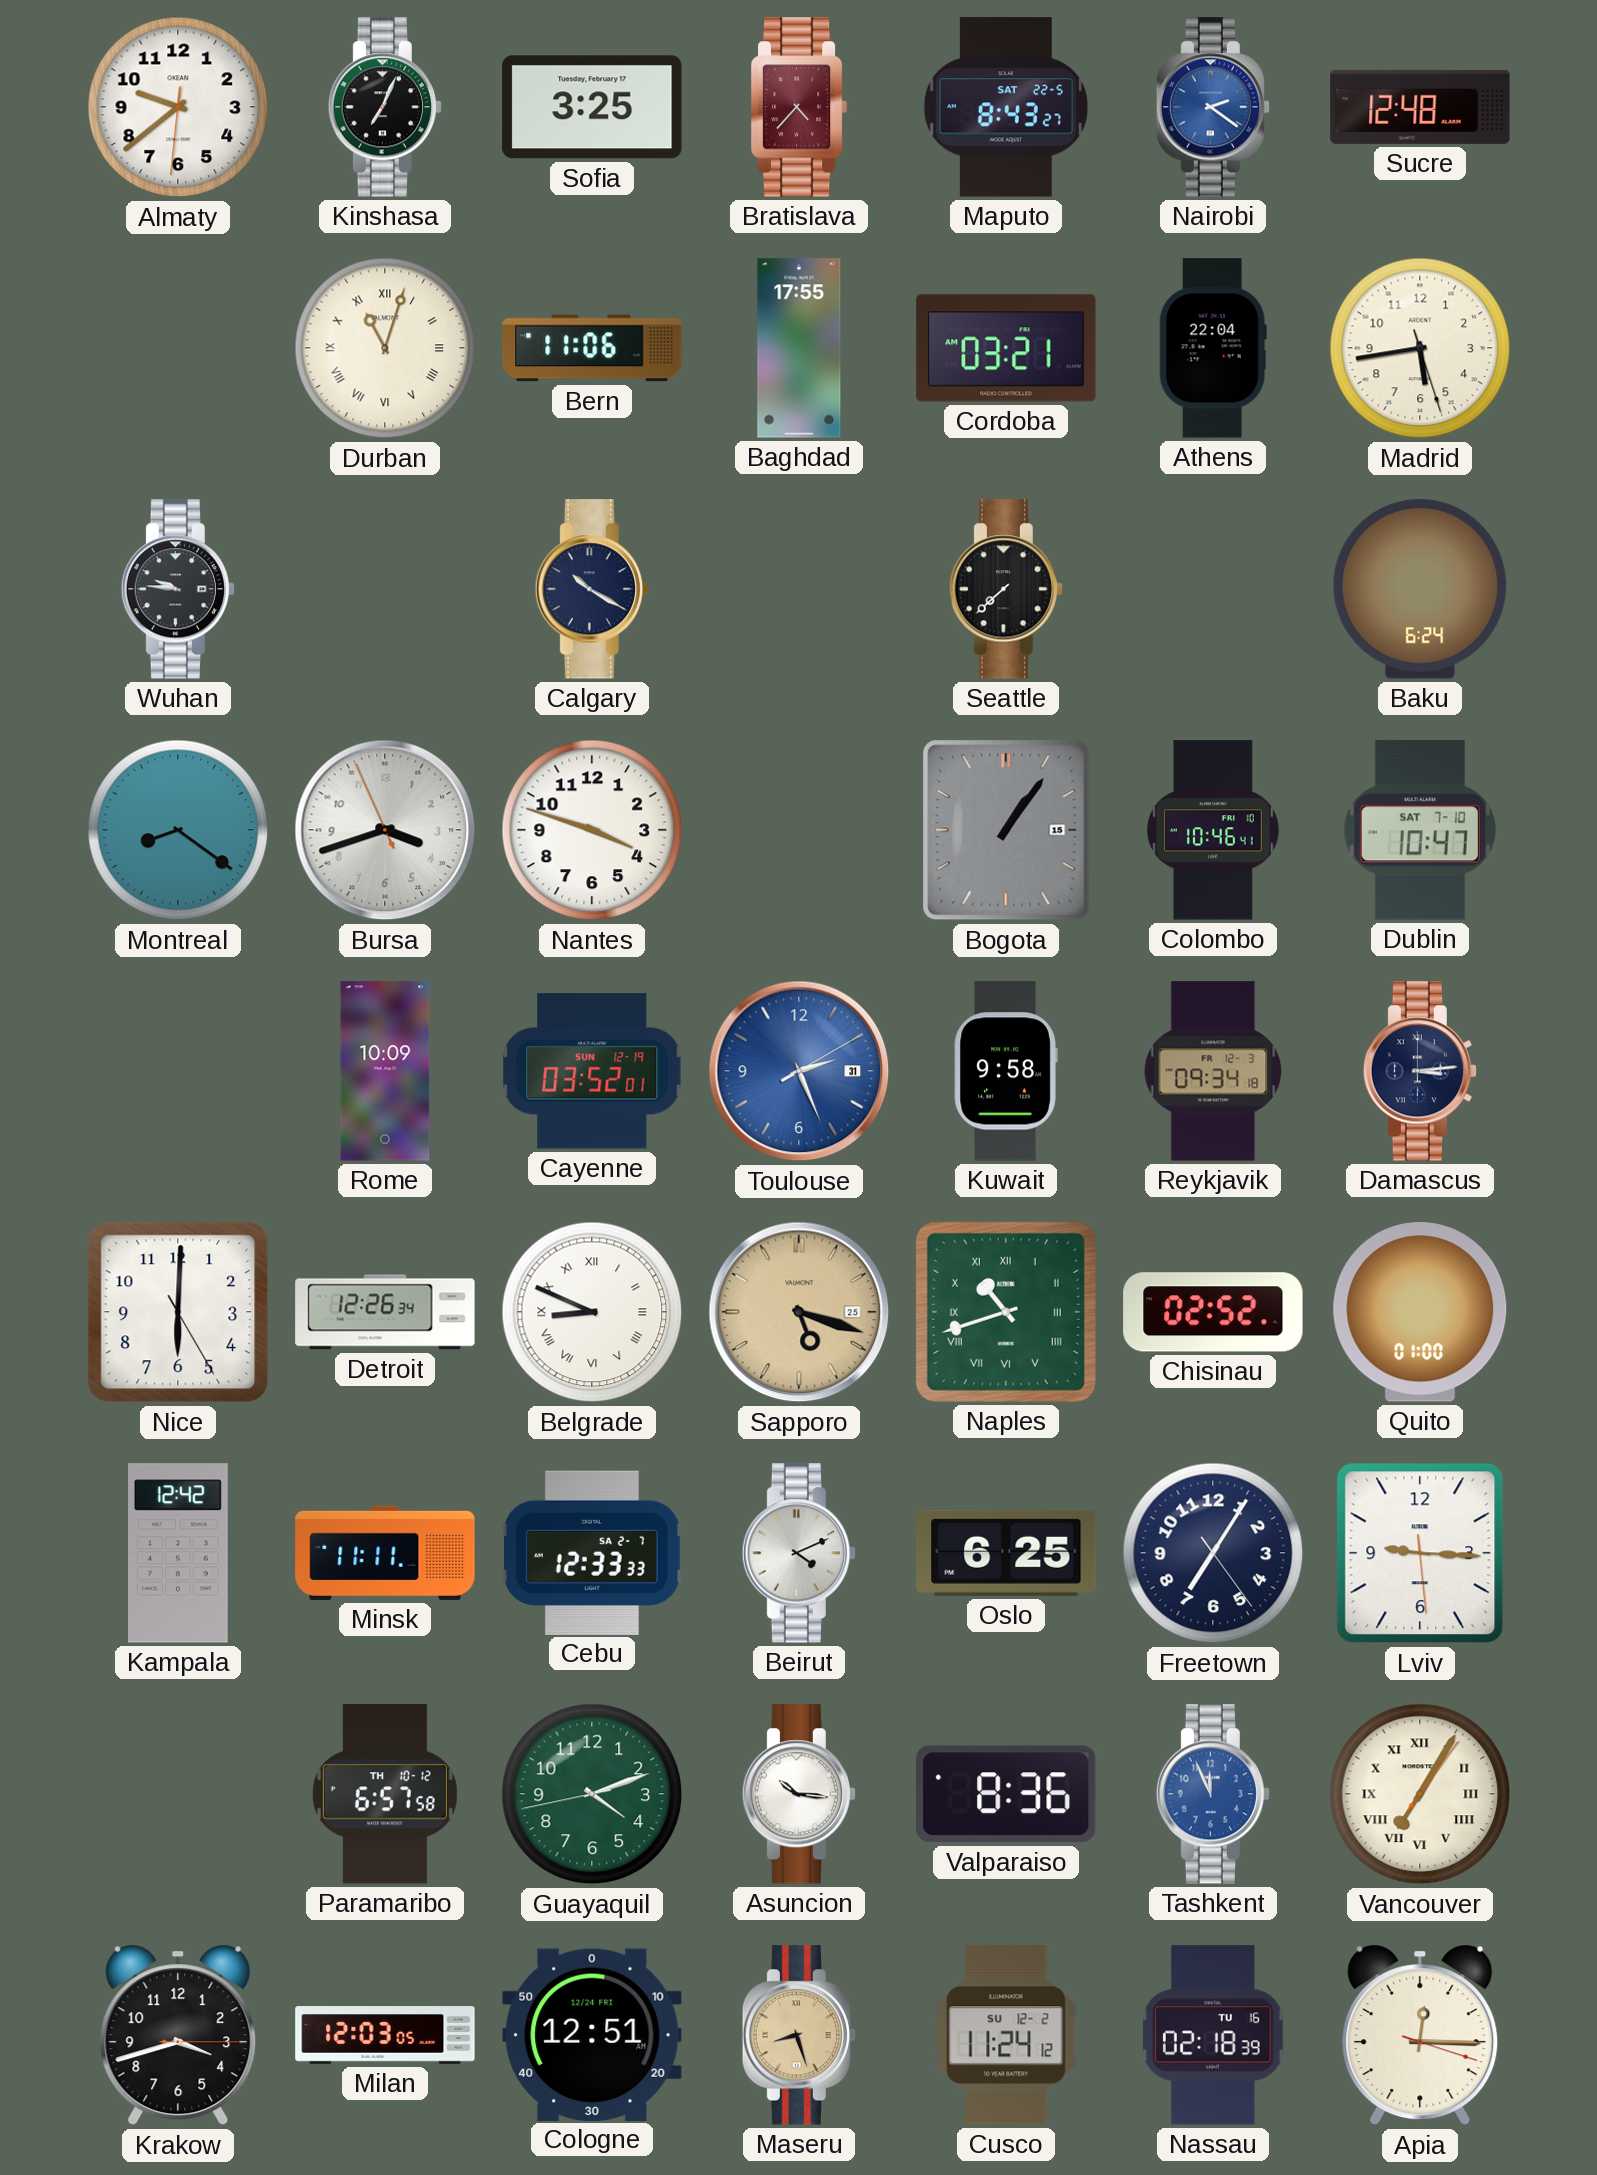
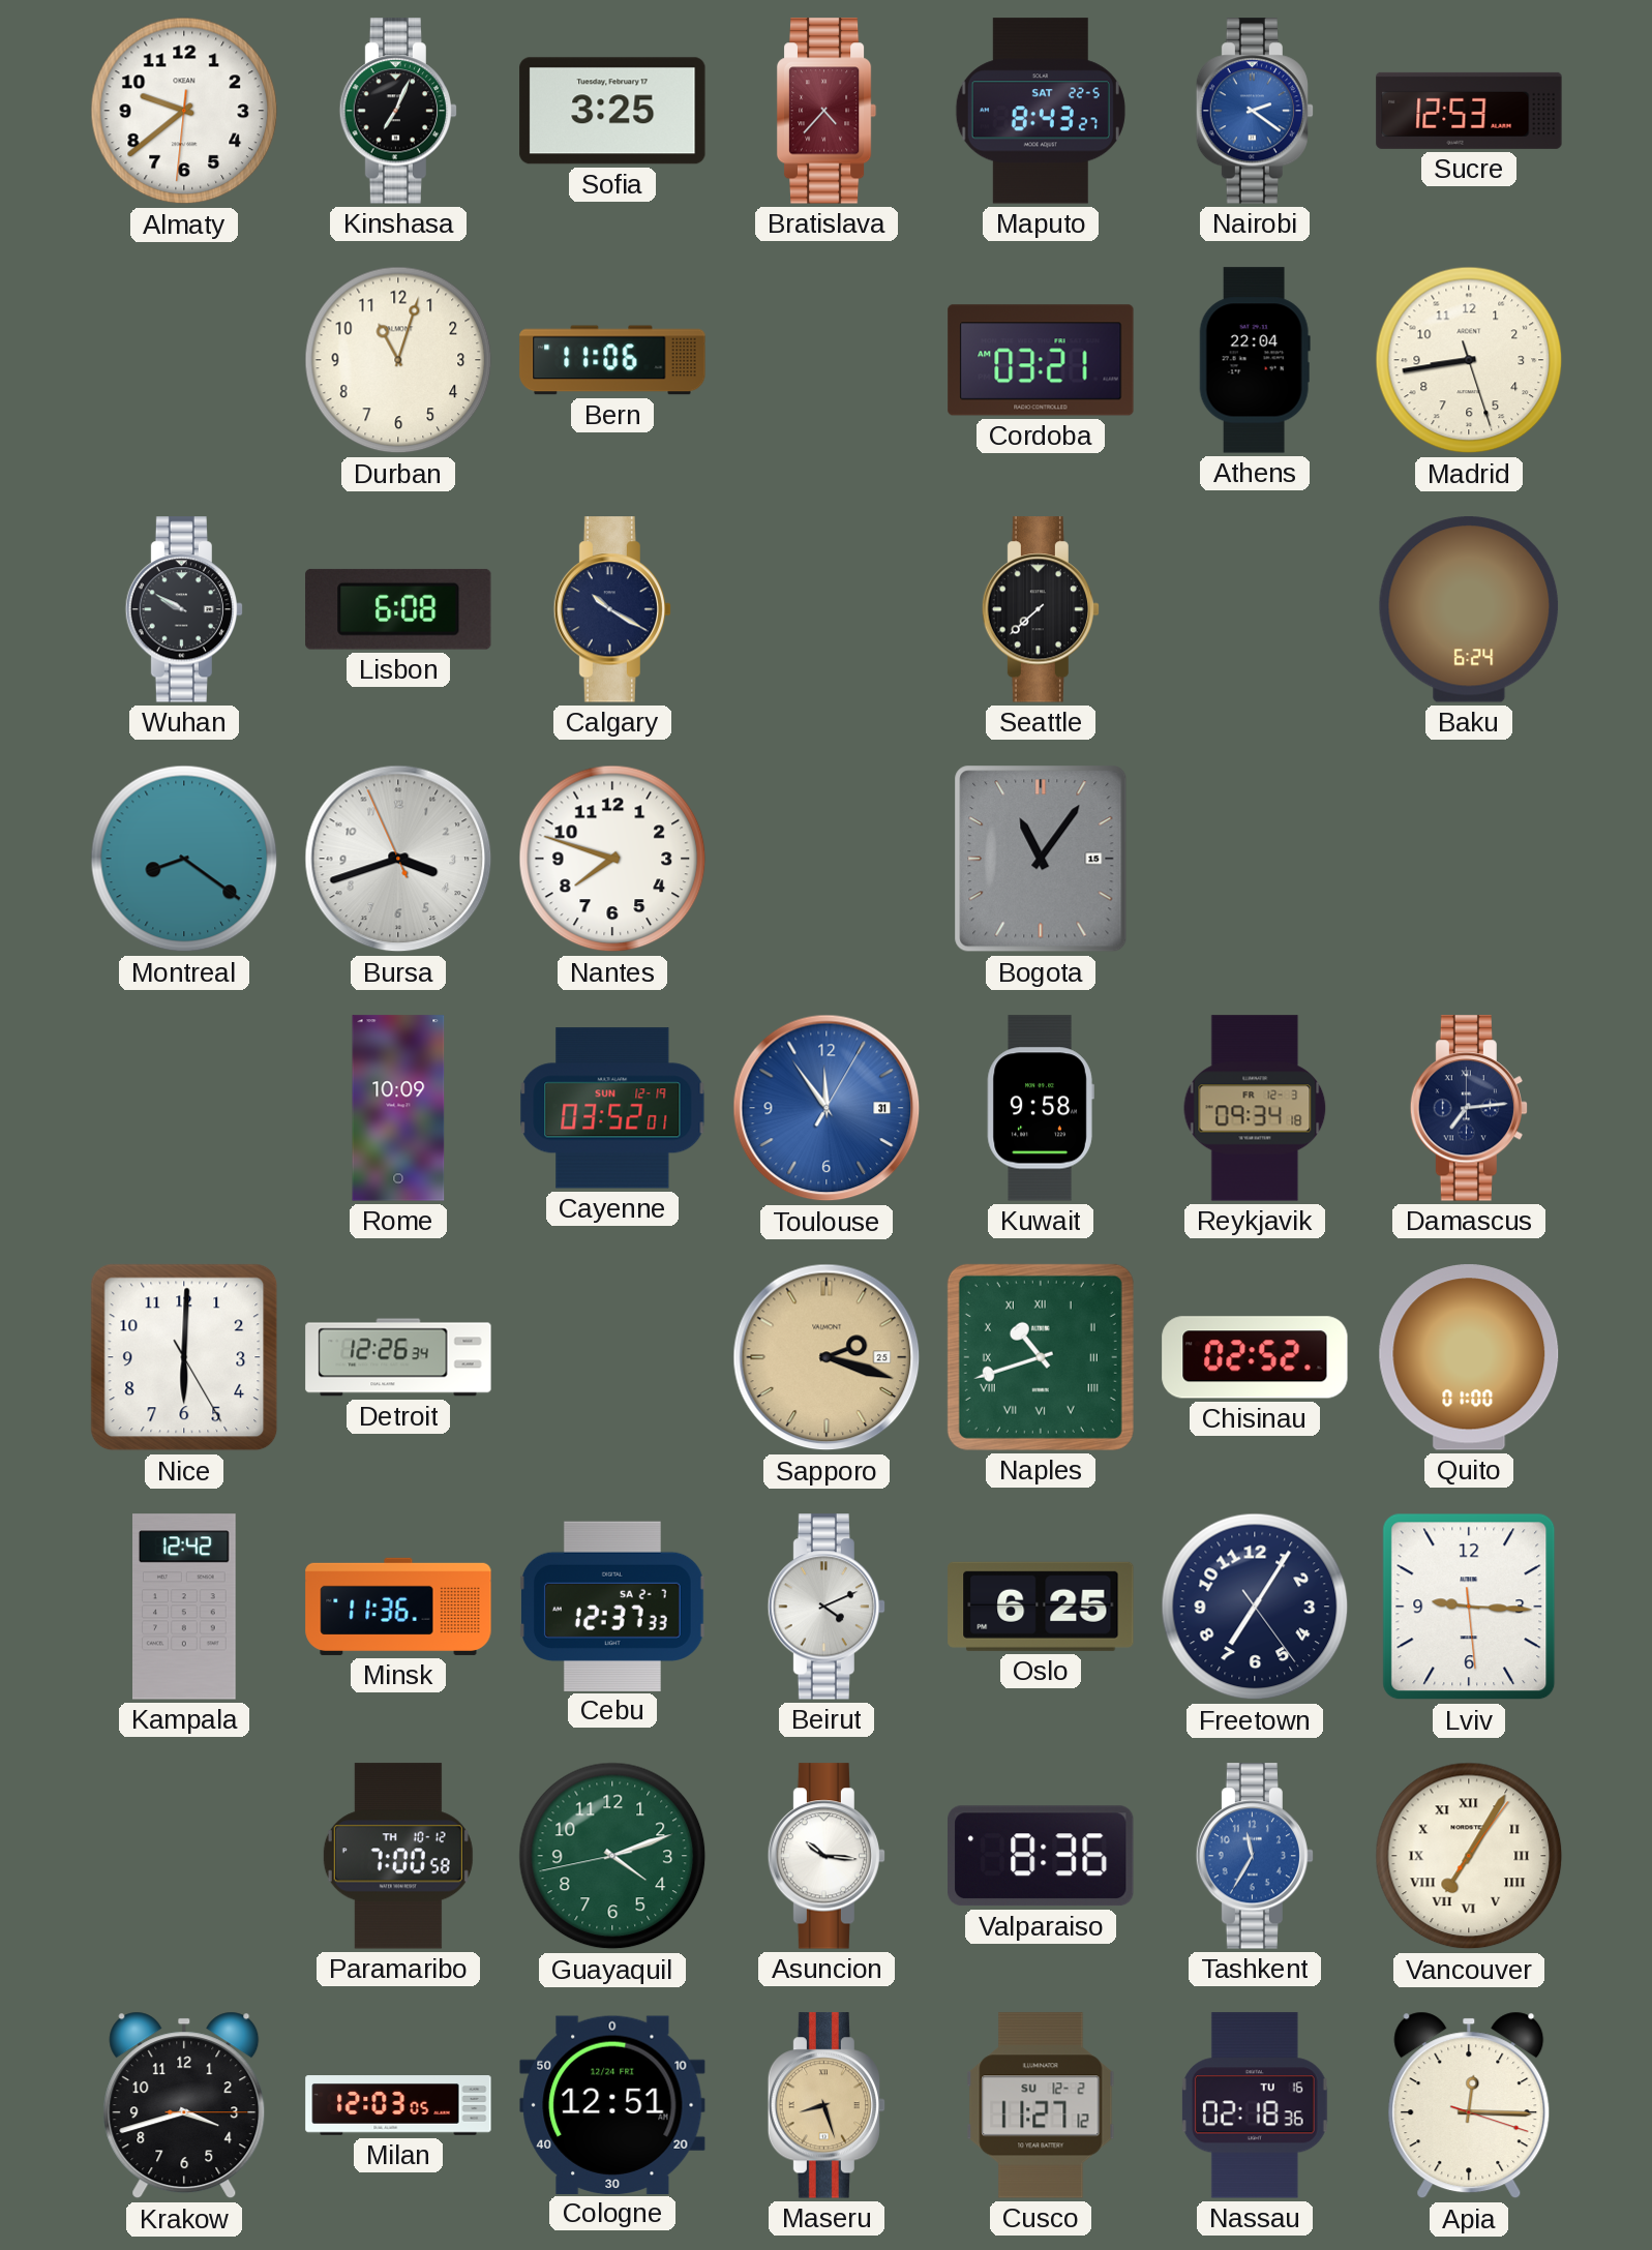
Sucre: 12:48 -> 12:53
Durban numerals: Roman -> Arabic
Baghdad: 17:55 -> none
Madrid: 5:43 -> 8:43
Wuhan: 9:46 -> 9:50
Lisbon: none -> 6:08
Nantes: 3:48 -> 7:48
Bogota: 1:06 -> 11:06
Colombo: 10:46 -> none
Dublin: 10:47 -> none
Toulouse: 2:26 -> 11:54
Damascus: 3:14 -> 7:14
Belgrade: 8:49 -> none
Sapporo: 5:18 -> 2:18
Minsk: 11:11 -> 11:36
Cebu: 12:33 -> 12:37
Paramaribo: 6:57 -> 7:00
Tashkent: 11:56 -> 11:35
Cusco: 11:24 -> 11:27
Nassau: 02:18:39 -> 02:18:36
